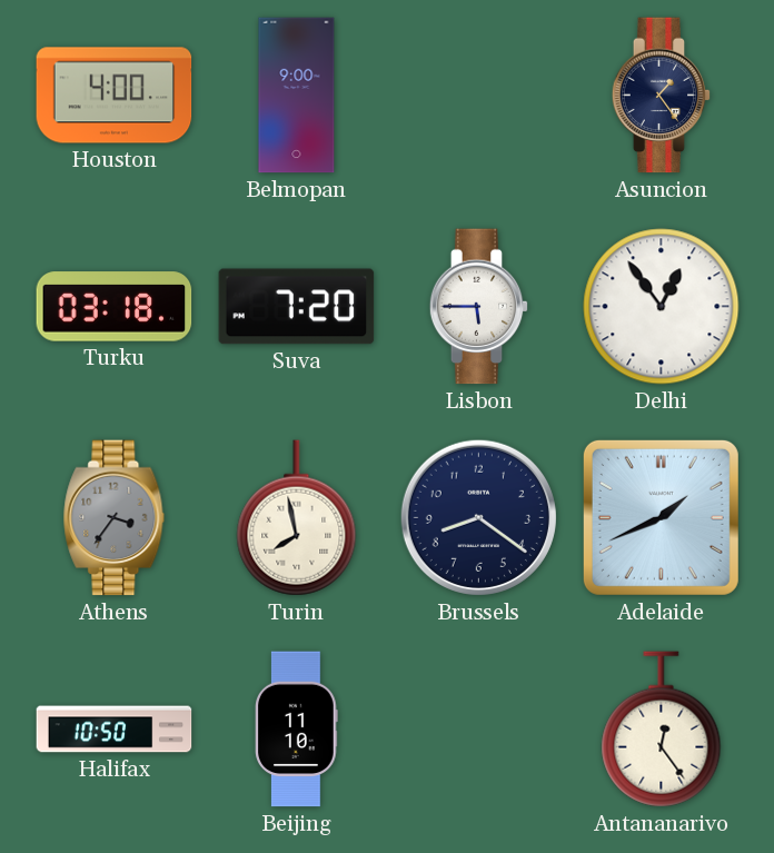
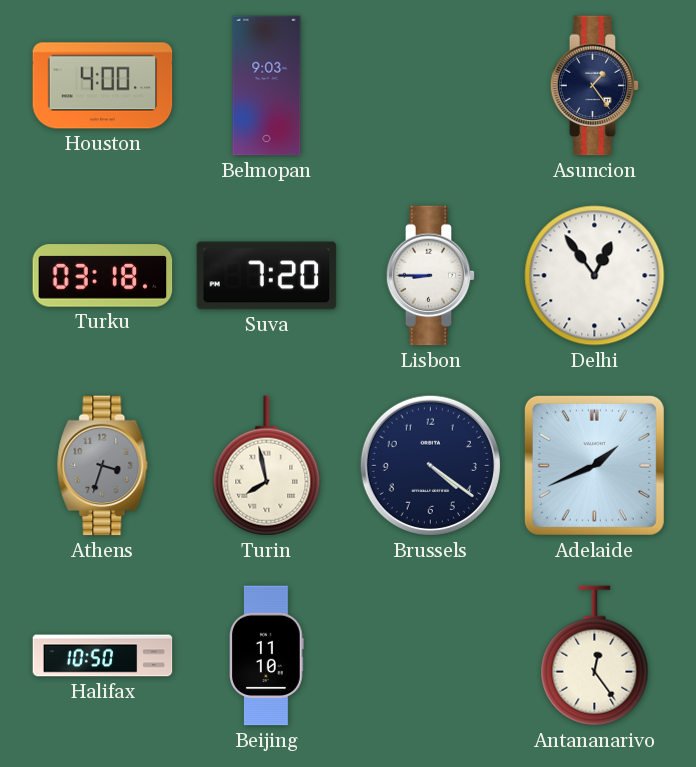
Belmopan: 9:00 -> 9:03
Lisbon: 5:45 -> 8:45
Athens: 3:36 -> 3:33
Brussels: 8:21 -> 4:21
